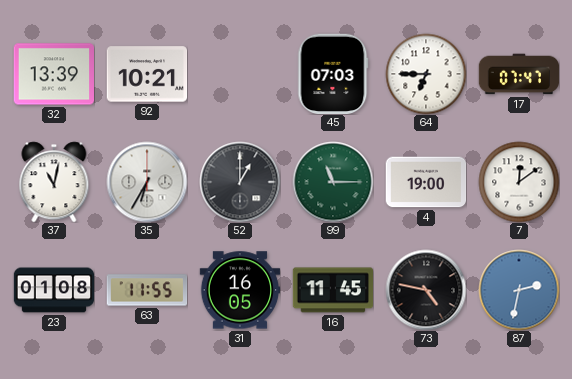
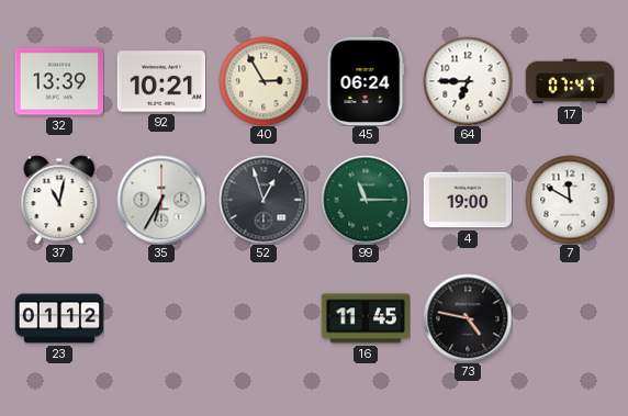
40: none -> 2:55
45: 07:03 -> 06:24
52: 1:00 -> 12:57
7: 12:09 -> 11:50
23: 01:08 -> 01:12
63: 11:55 -> none
31: 16:05 -> none
87: 2:32 -> none
